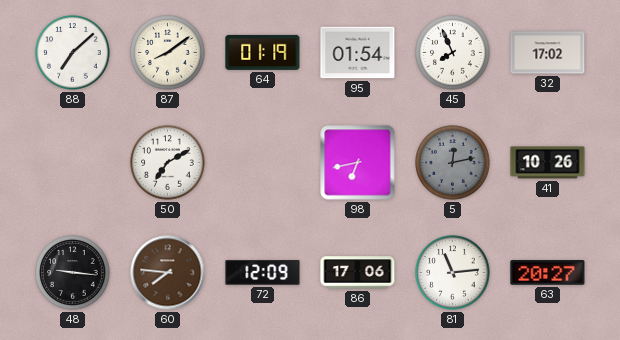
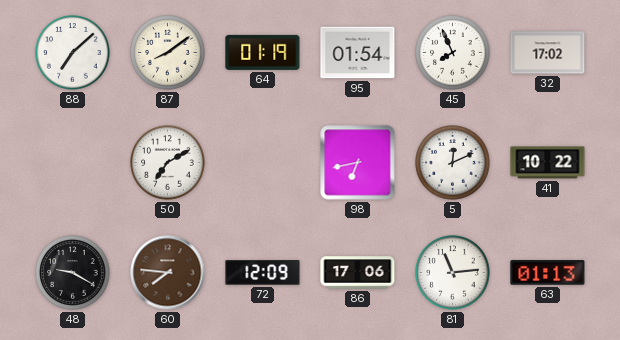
5: 12:13 -> 12:11
5 dial: grey -> white
41: 10:26 -> 10:22
48: 9:16 -> 9:20
63: 20:27 -> 01:13
